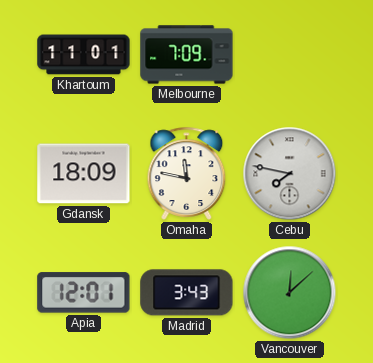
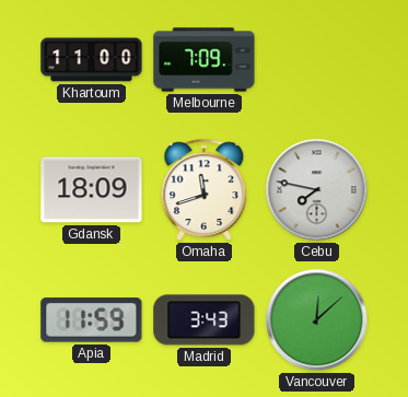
Khartoum: 11:01 -> 11:00
Omaha: 11:47 -> 11:42
Apia: 12:01 -> 11:59
